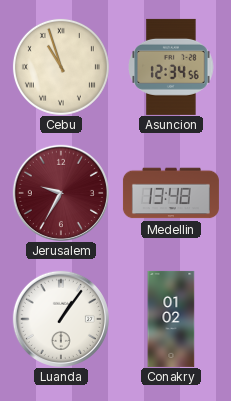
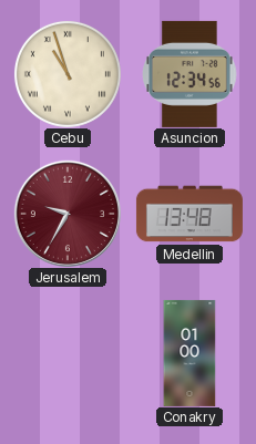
Luanda: 1:06 -> none
Conakry: 01:02 -> 01:00
